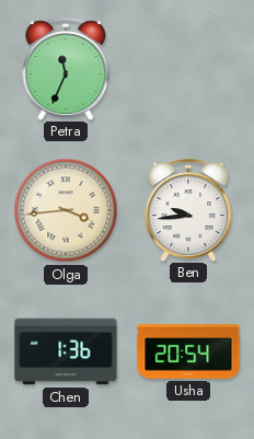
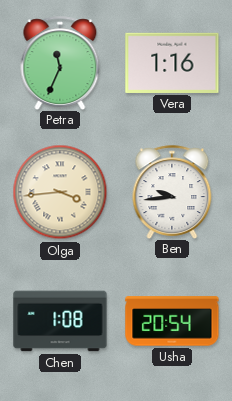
Vera: none -> 1:16
Chen: 1:36 -> 1:08
